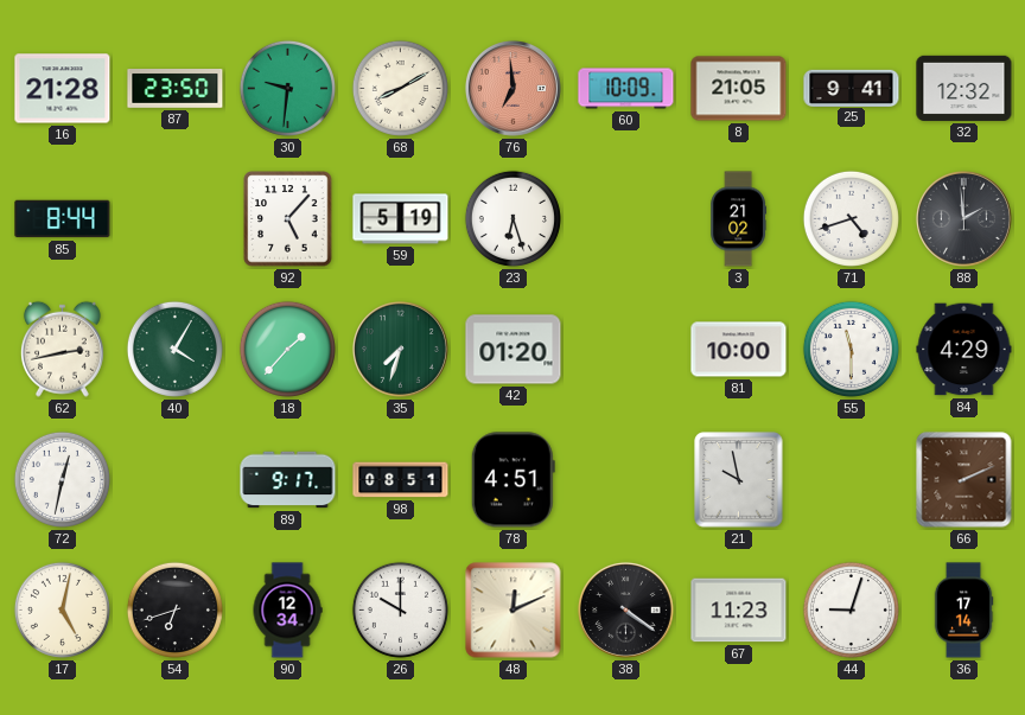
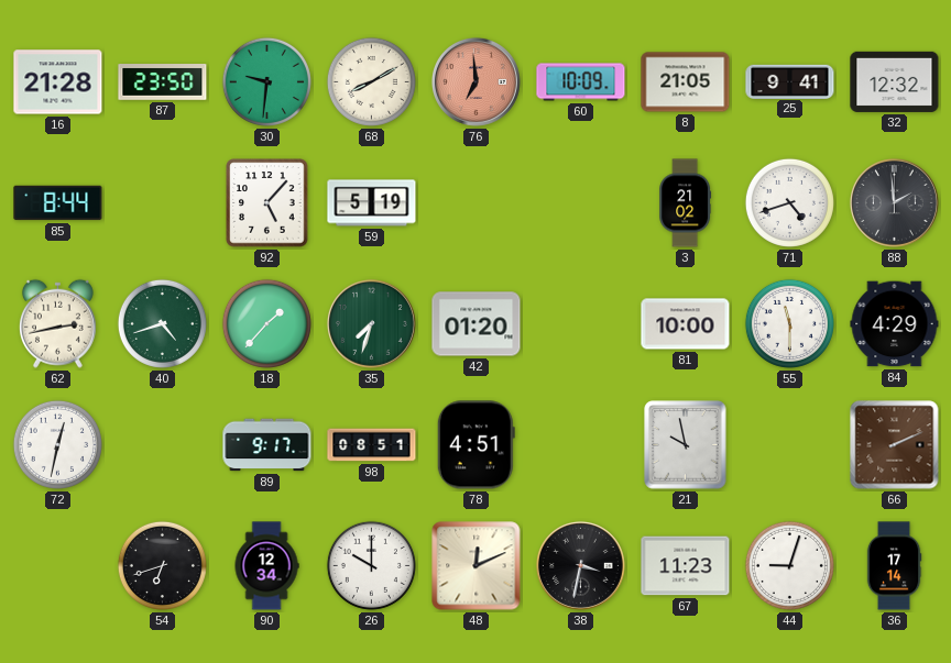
23: 6:27 -> none
40: 4:05 -> 4:42
17: 5:02 -> none
38: 4:21 -> 3:32
